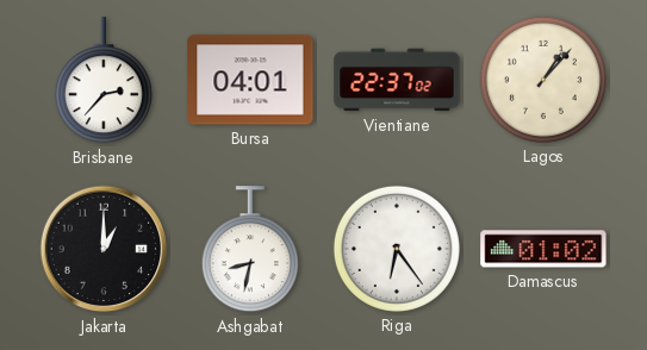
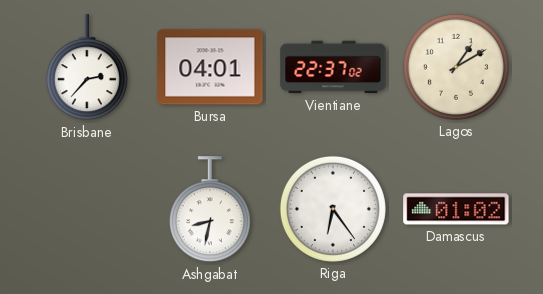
Lagos: 1:07 -> 1:10
Jakarta: 1:00 -> none
